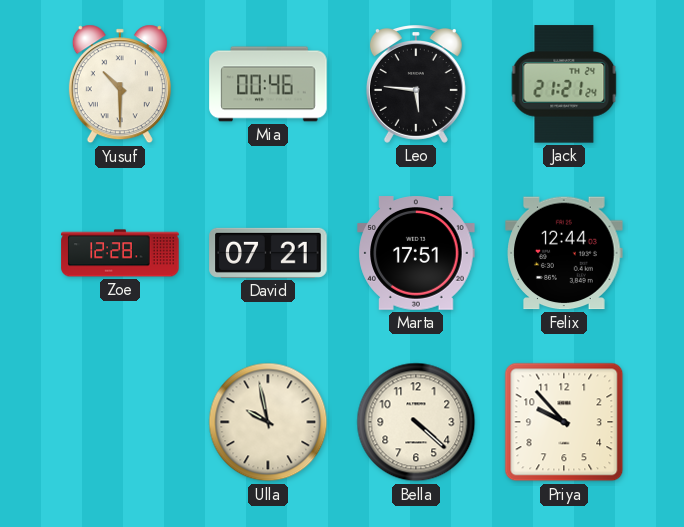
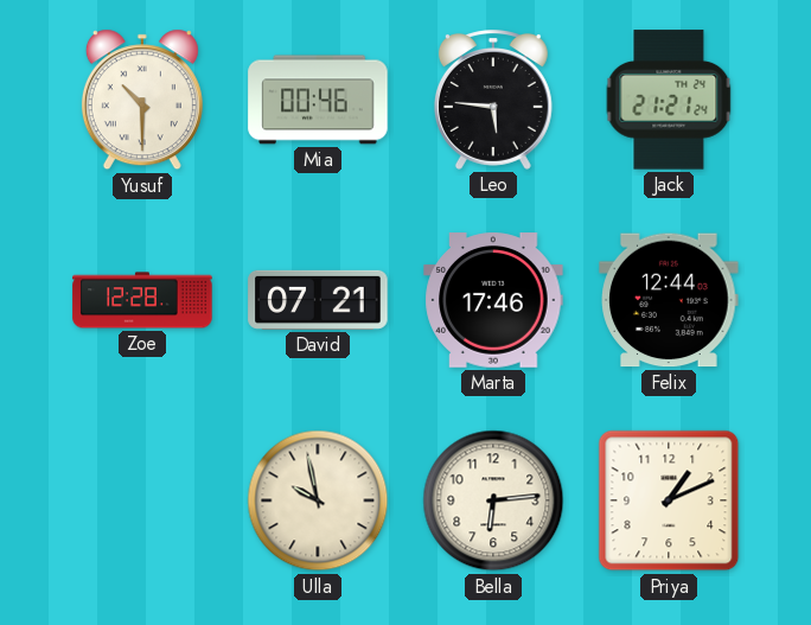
Marta: 17:51 -> 17:46
Bella: 4:22 -> 6:14
Priya: 9:53 -> 1:11
